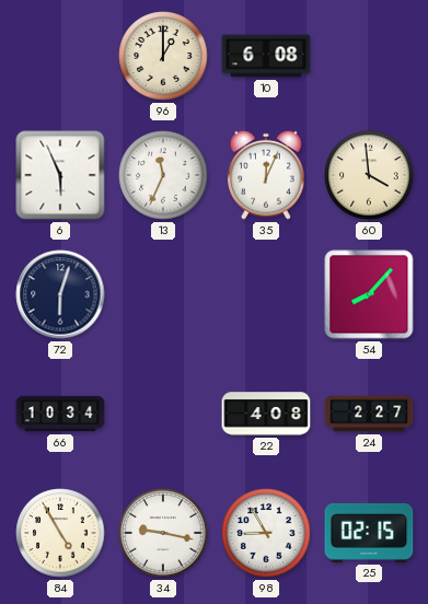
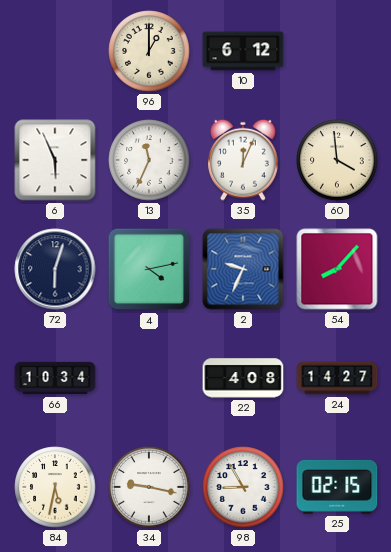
10: 6:08 -> 6:12
4: none -> 4:13
2: none -> 9:34
24: 2:27 -> 14:27
84: 4:55 -> 5:32
